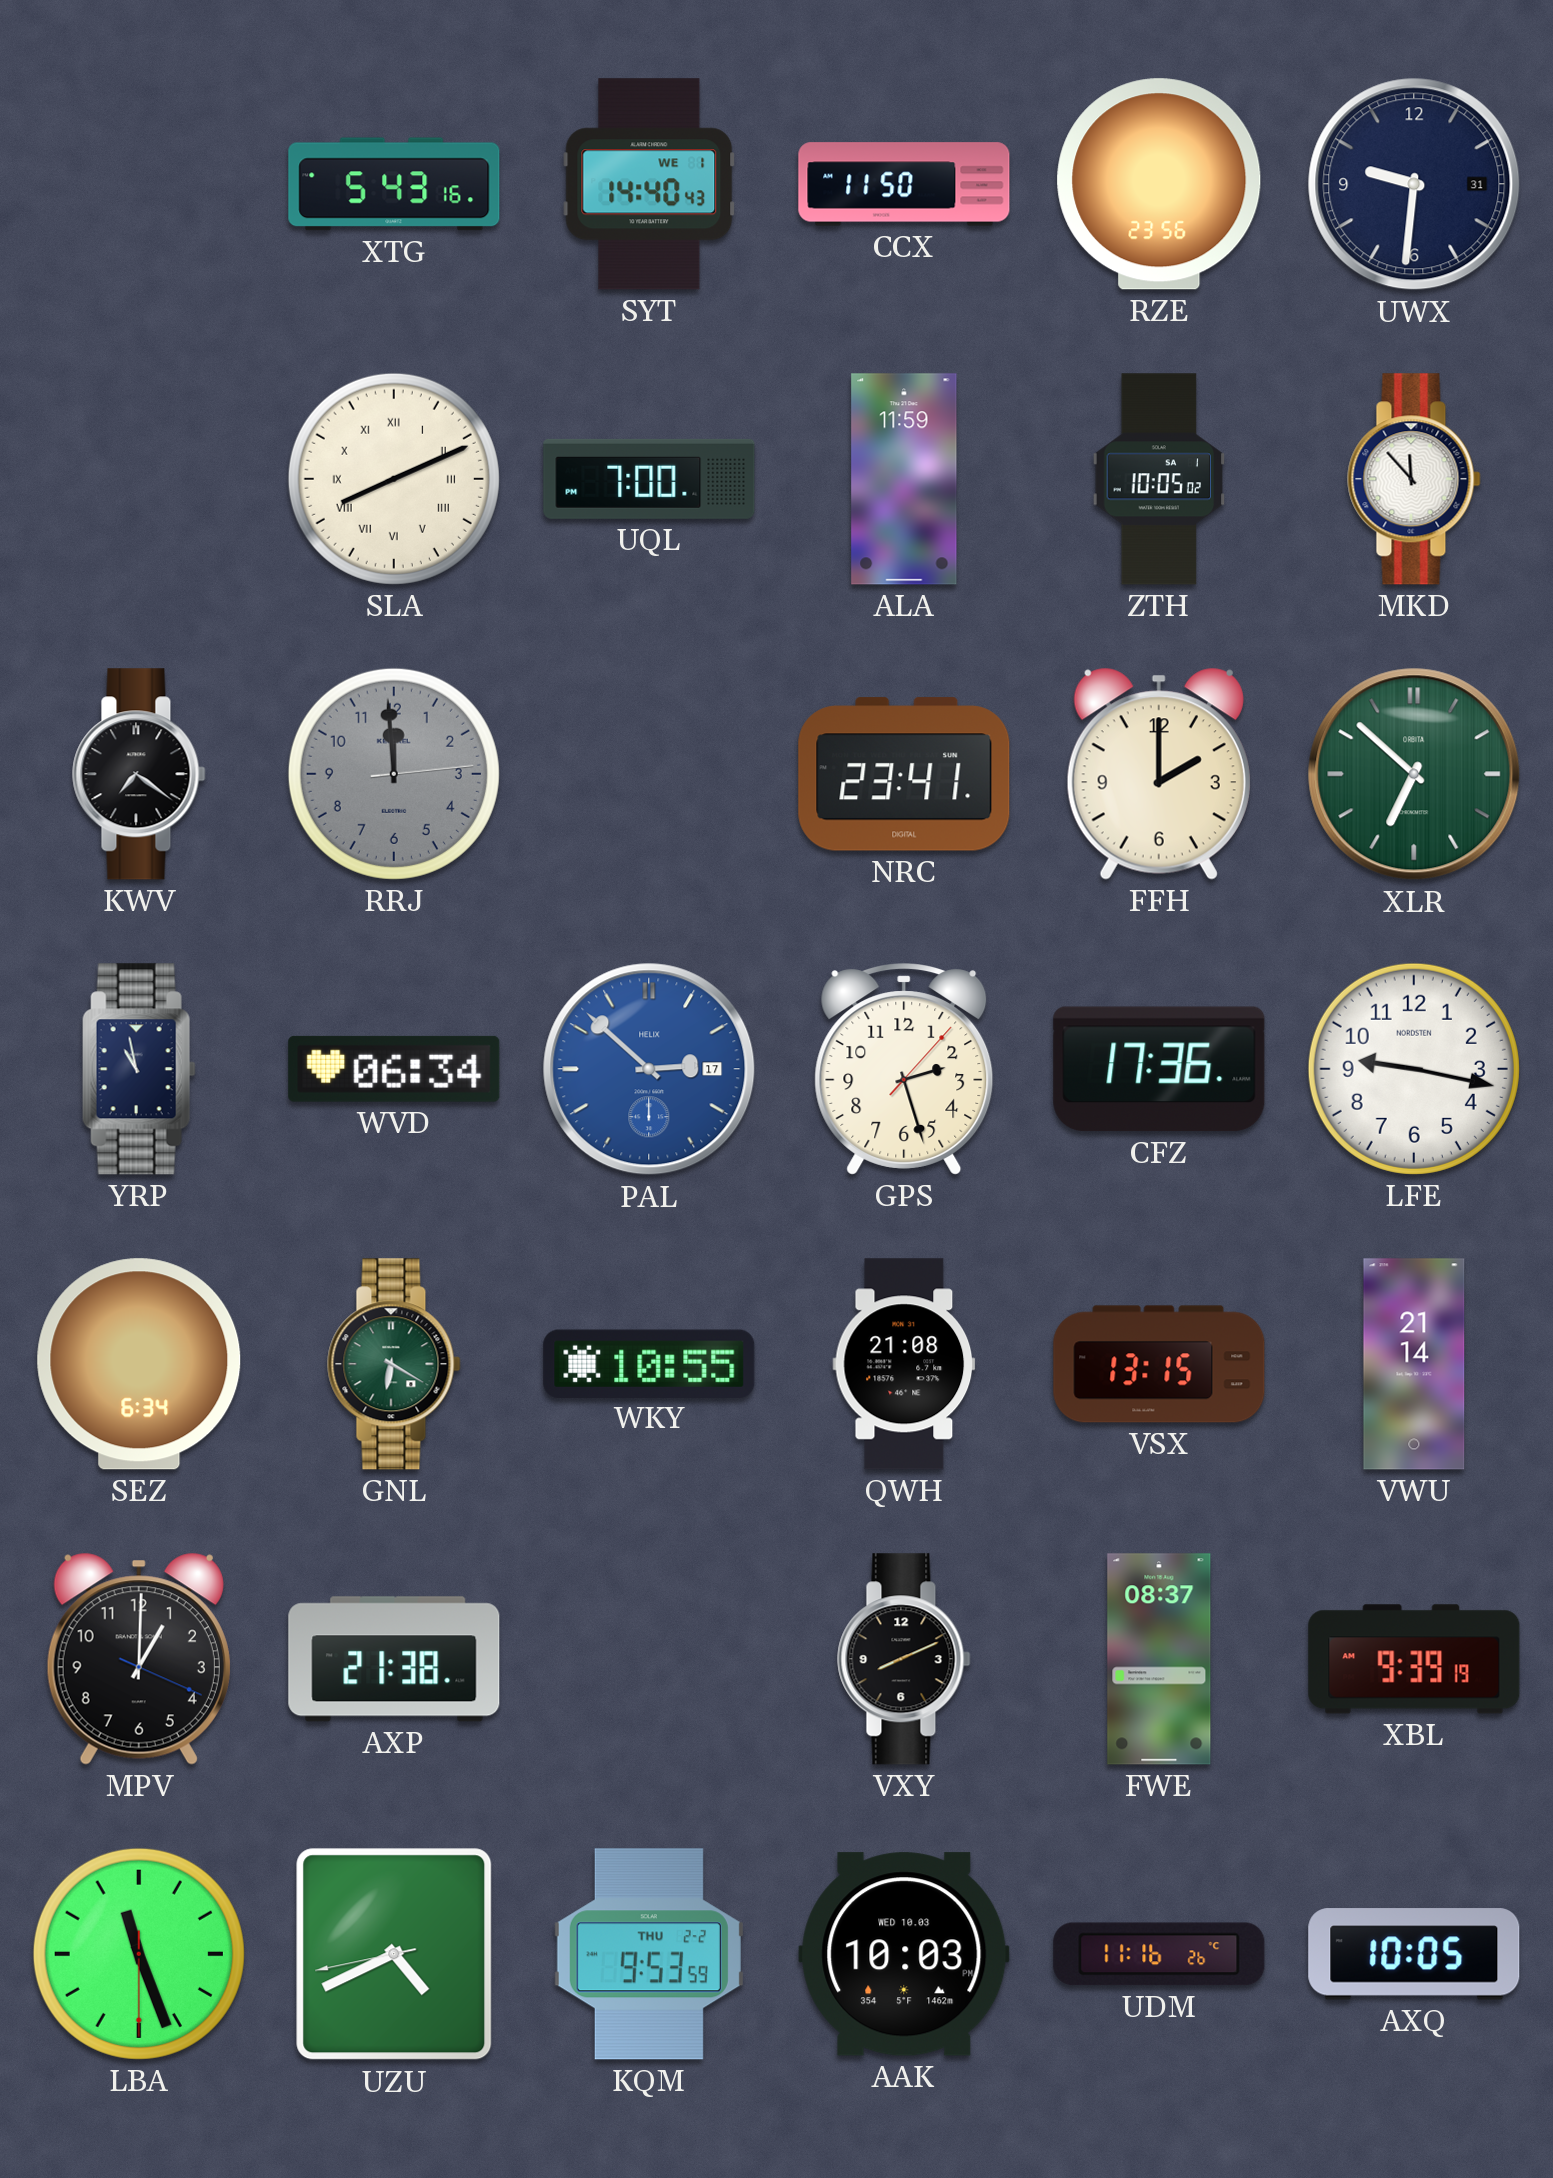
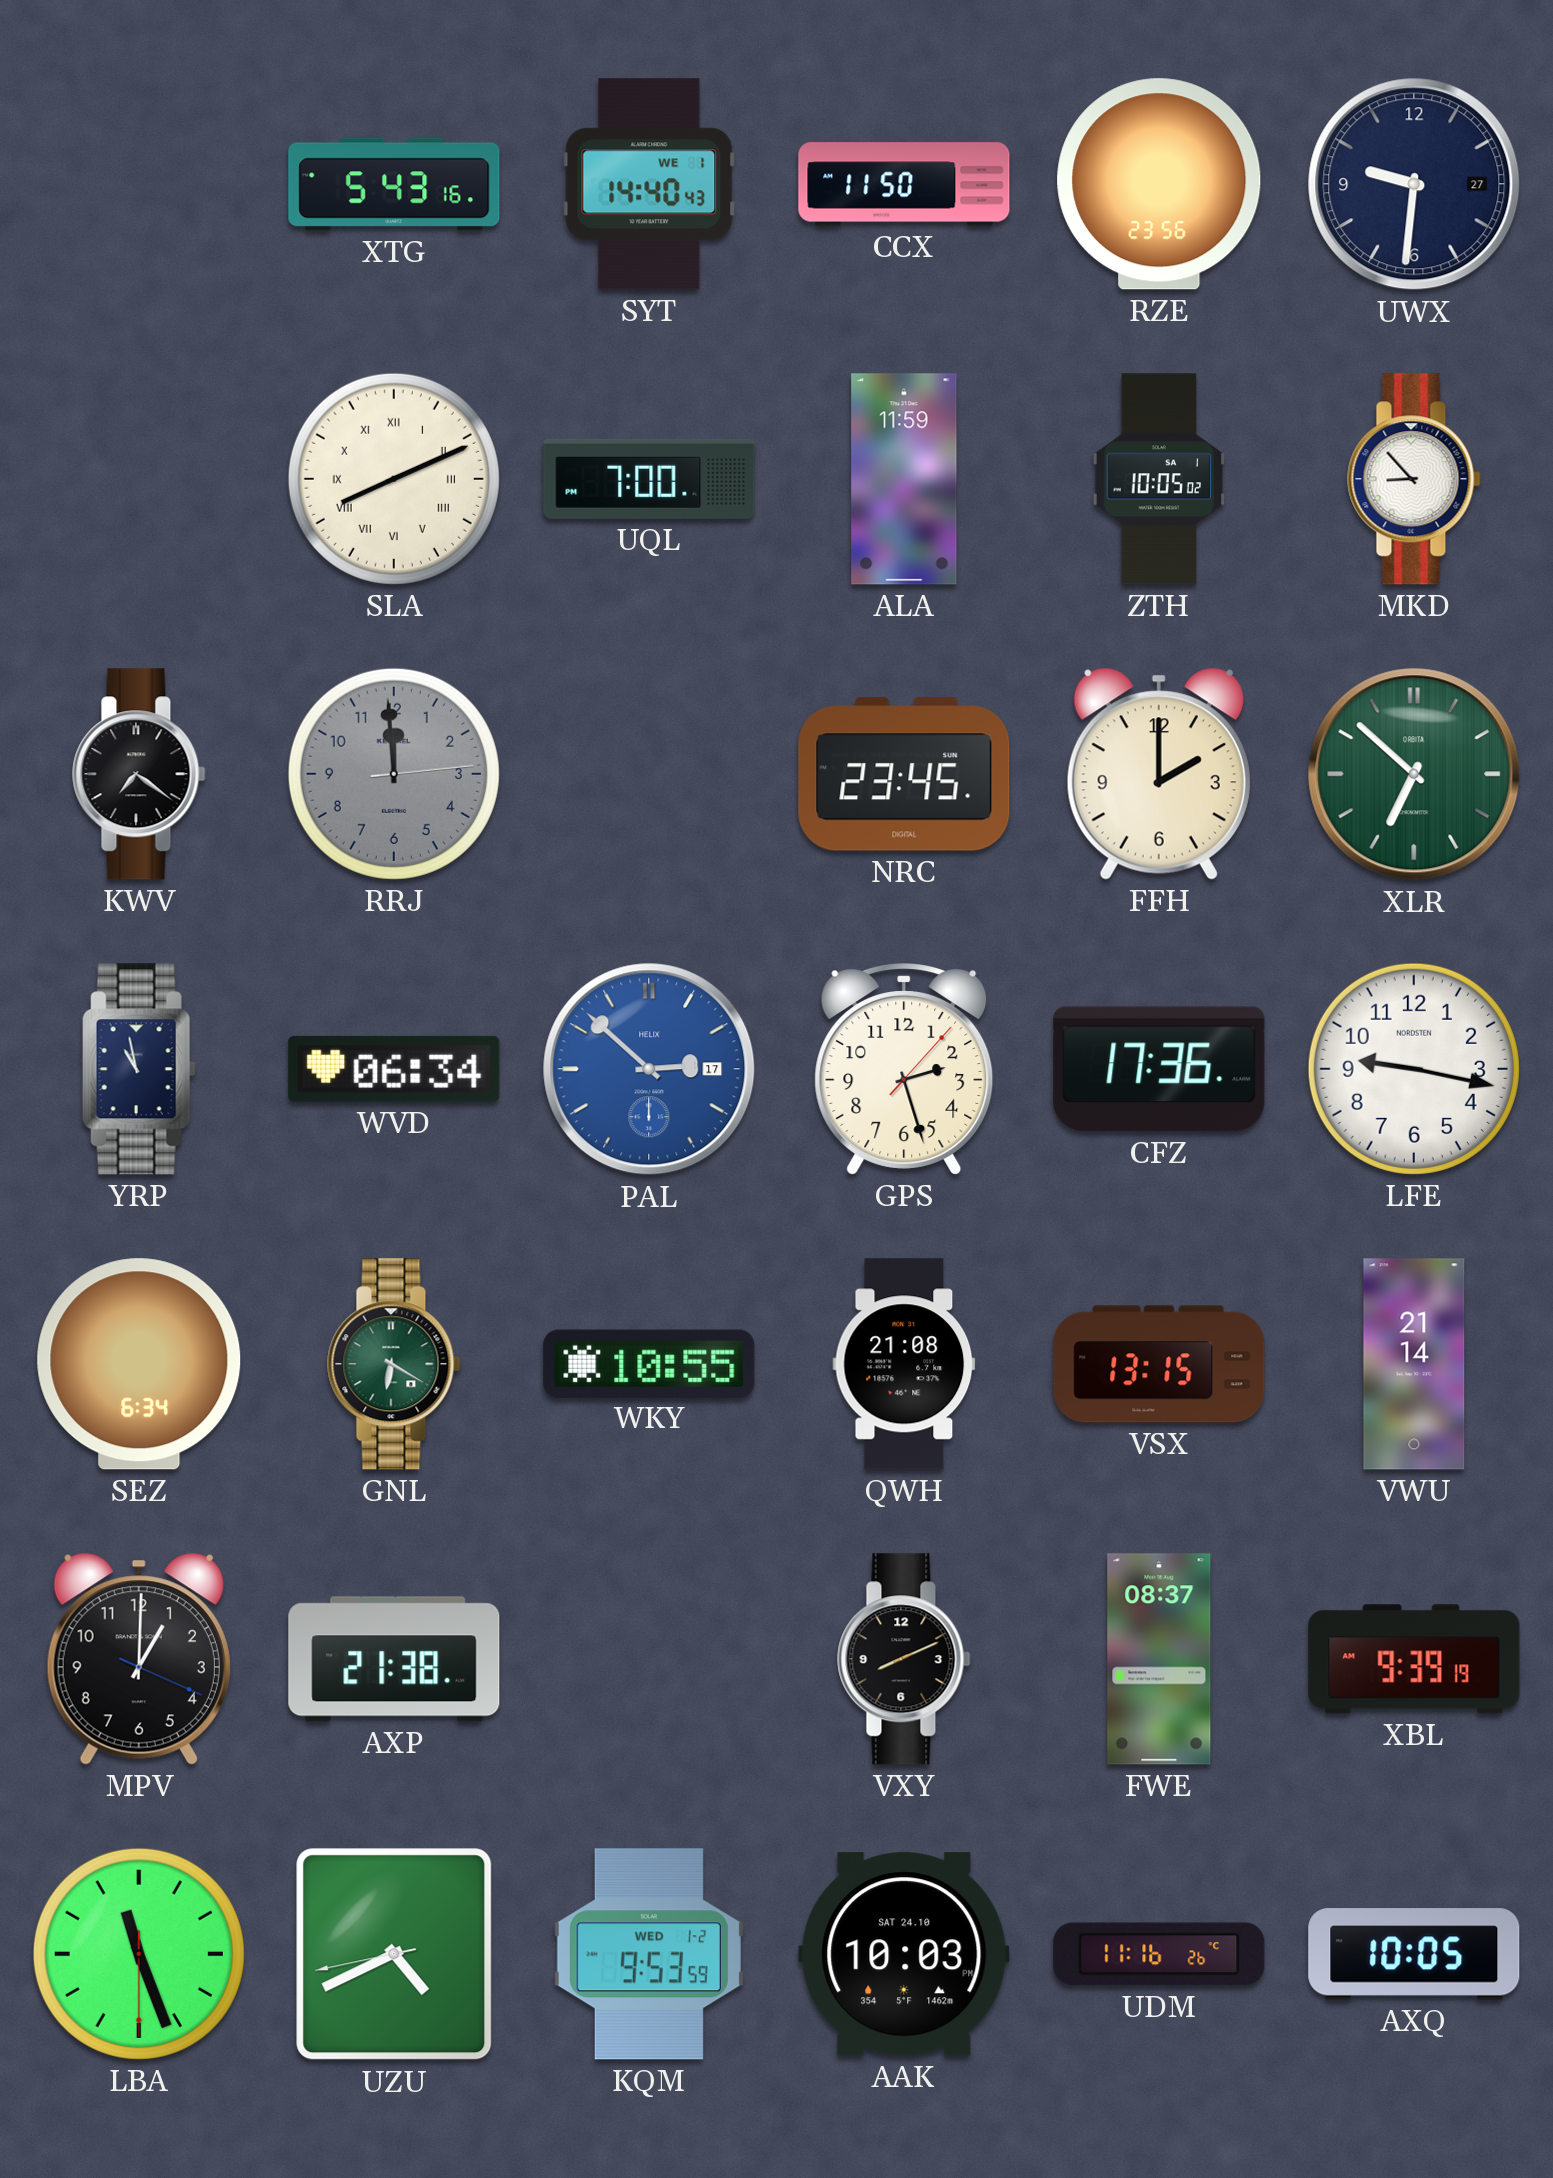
UWX date: 31 -> 27
MKD: 11:53 -> 8:53
NRC: 23:41 -> 23:45
KQM date: THU 2-2 -> WED 1-2
AAK date: WED 10.03 -> SAT 24.10
